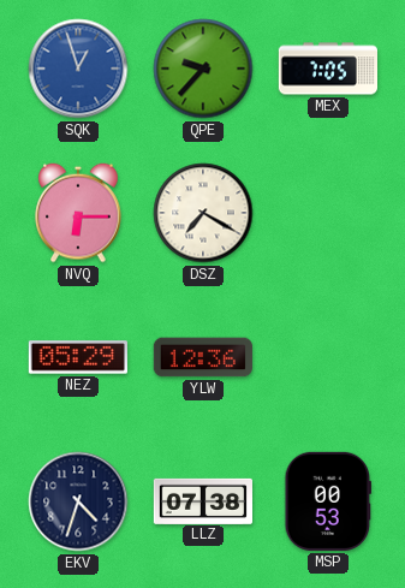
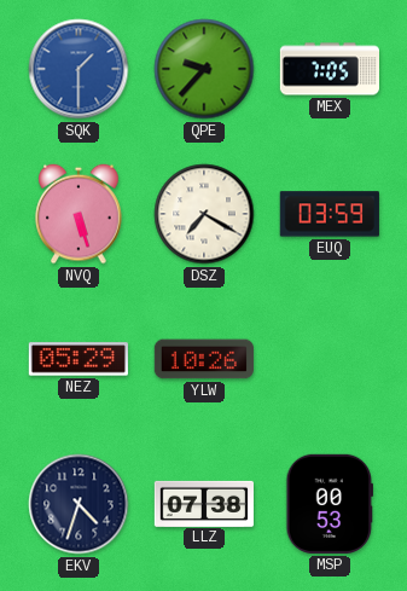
SQK: 12:57 -> 1:30
NVQ: 6:15 -> 5:27
EUQ: none -> 03:59
YLW: 12:36 -> 10:26
